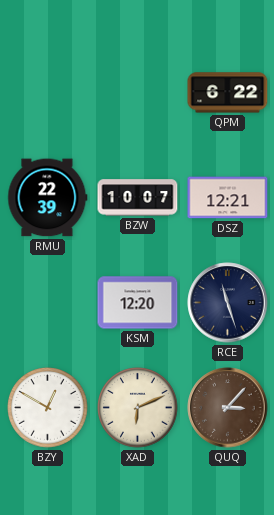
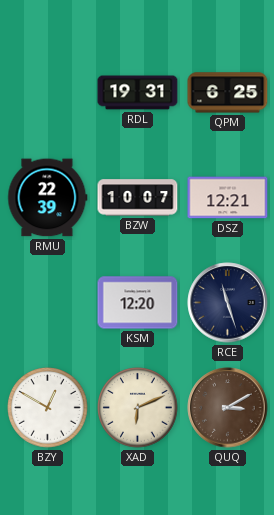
RDL: none -> 19:31
QPM: 6:22 -> 6:25
QUQ: 3:07 -> 3:10
